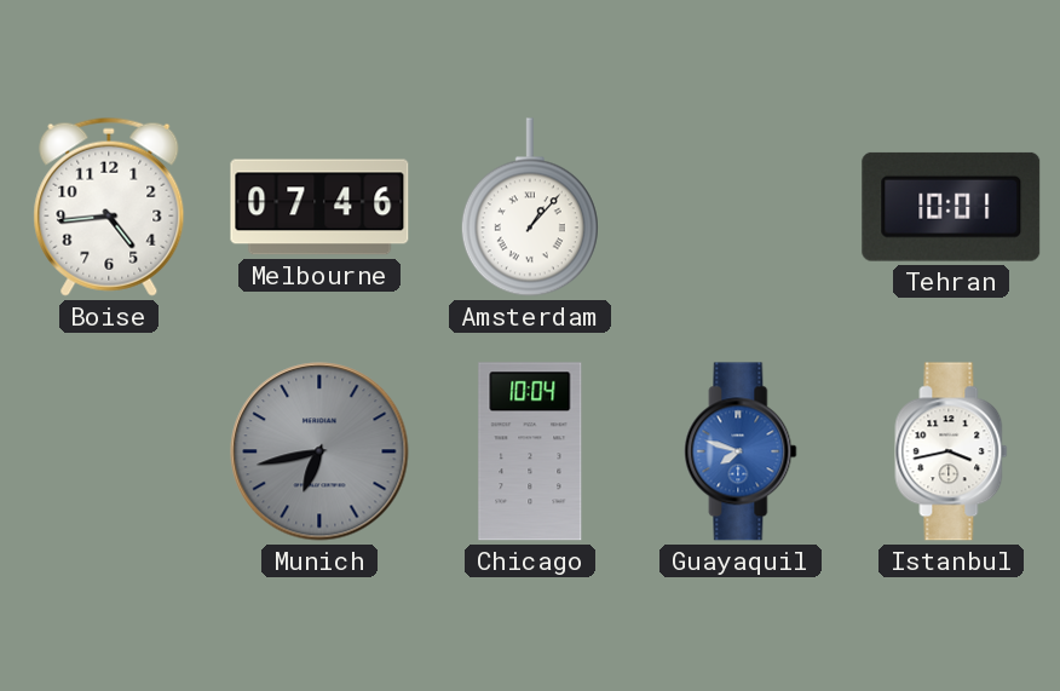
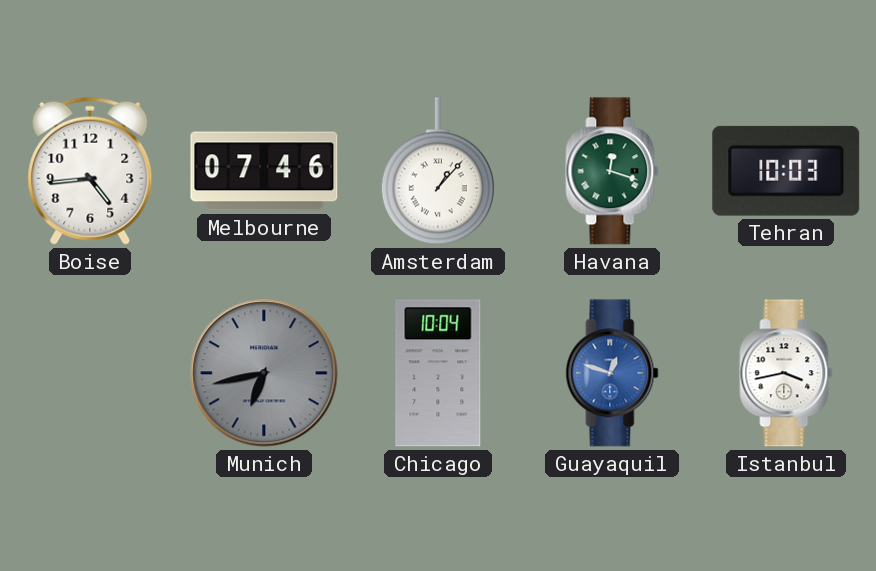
Havana: none -> 12:18
Tehran: 10:01 -> 10:03
Guayaquil: 7:48 -> 12:48
